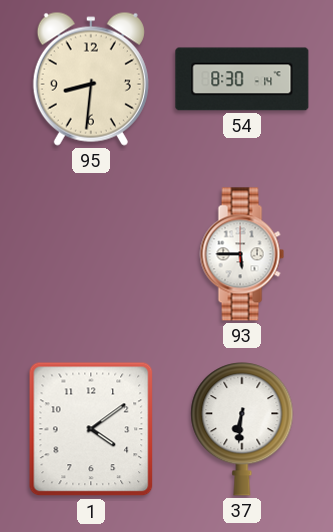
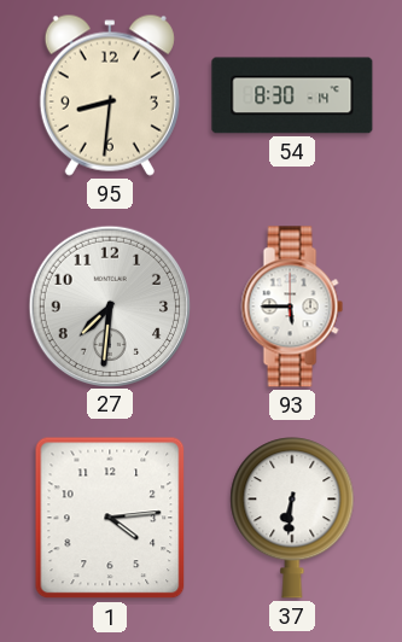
27: none -> 7:31
1: 4:09 -> 4:14
